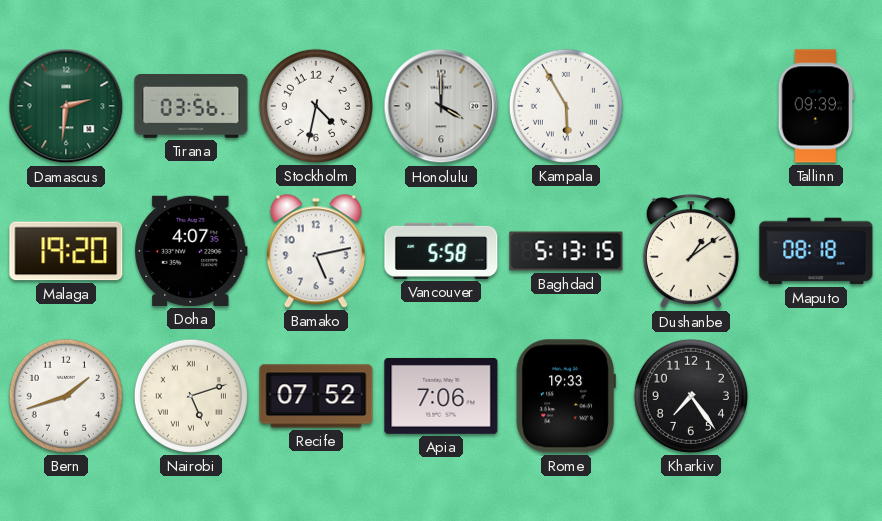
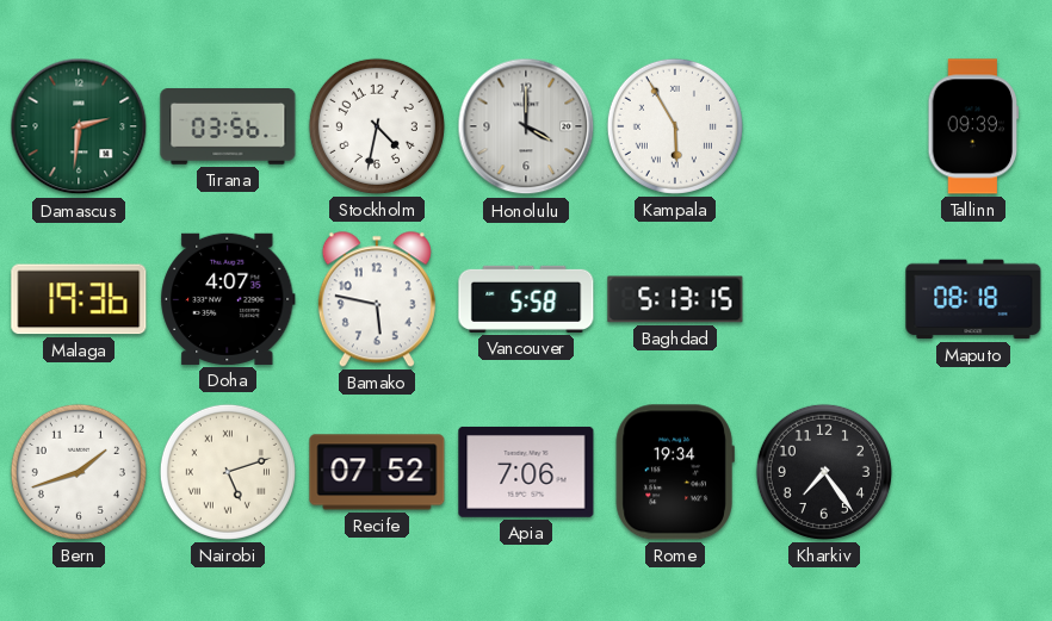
Malaga: 19:20 -> 19:36
Bamako: 5:13 -> 5:47
Dushanbe: 1:09 -> none
Rome: 19:33 -> 19:34
